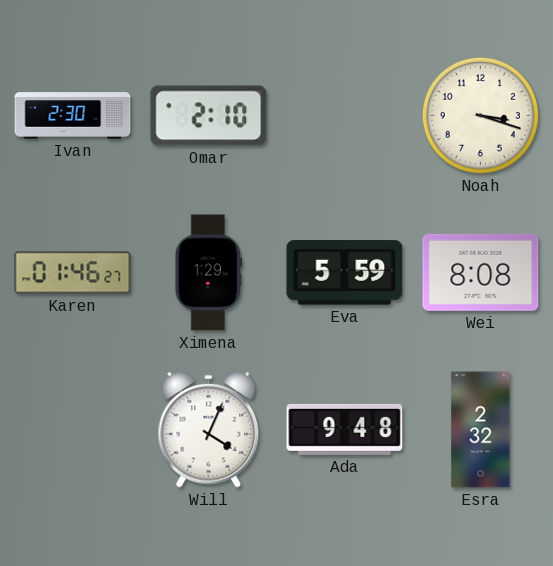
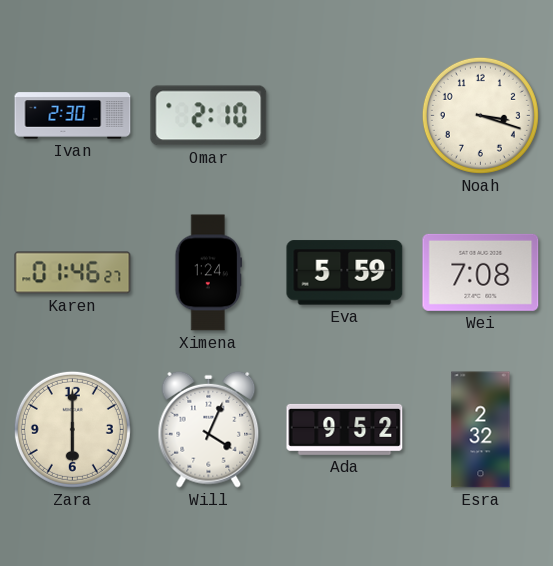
Ximena: 1:29 -> 1:24
Wei: 8:08 -> 7:08
Zara: none -> 6:00
Ada: 9:48 -> 9:52
